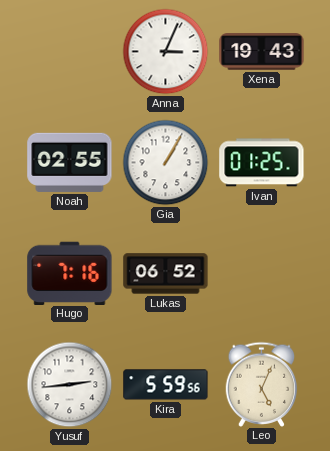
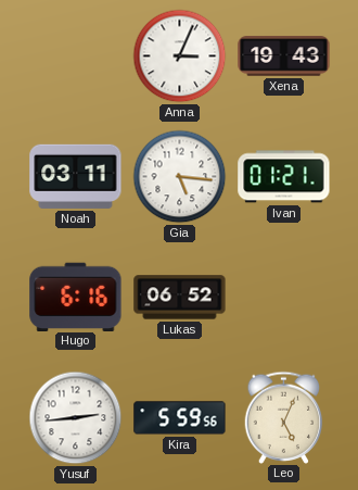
Noah: 02:55 -> 03:11
Gia: 1:05 -> 5:16
Ivan: 01:25 -> 01:21
Hugo: 7:16 -> 6:16
